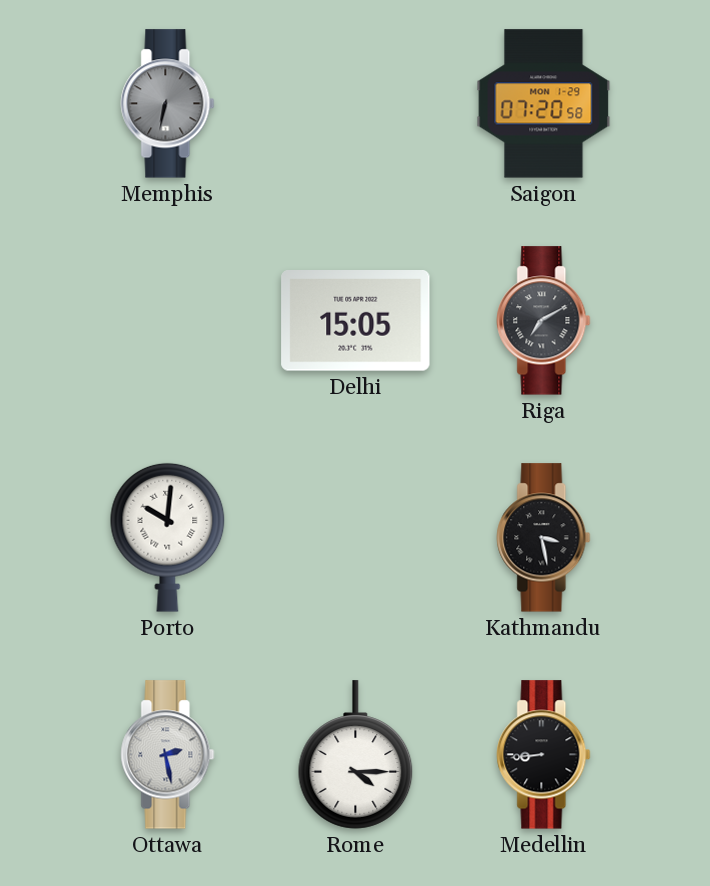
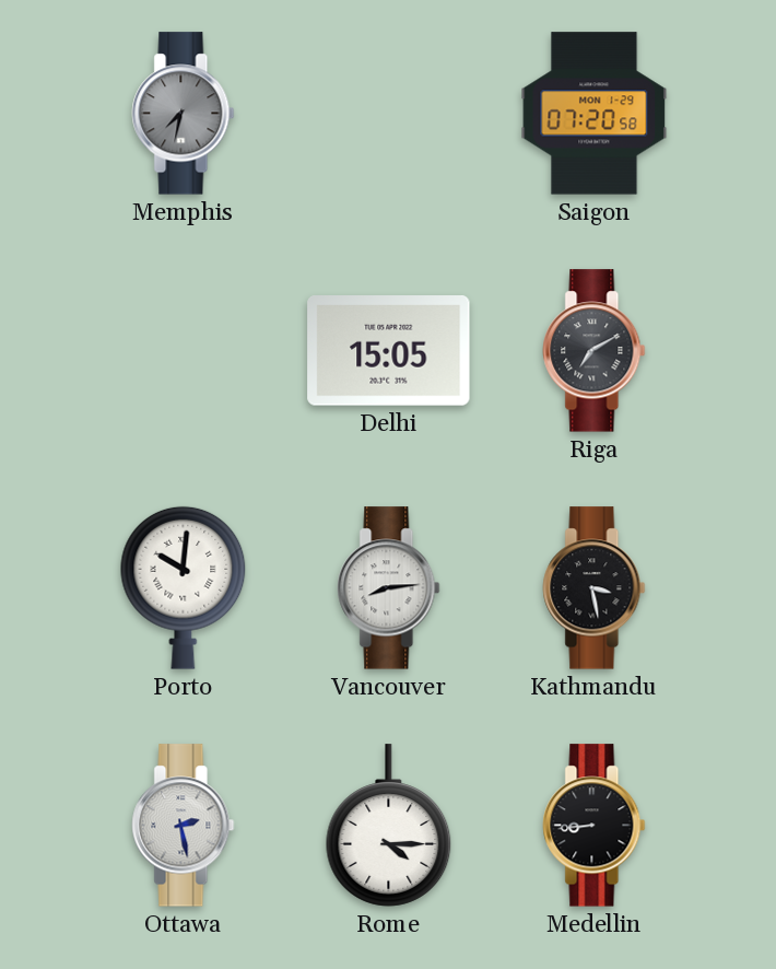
Memphis: 6:32 -> 7:32
Vancouver: none -> 8:14
